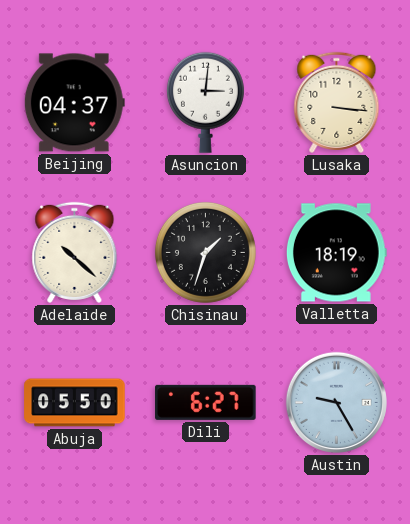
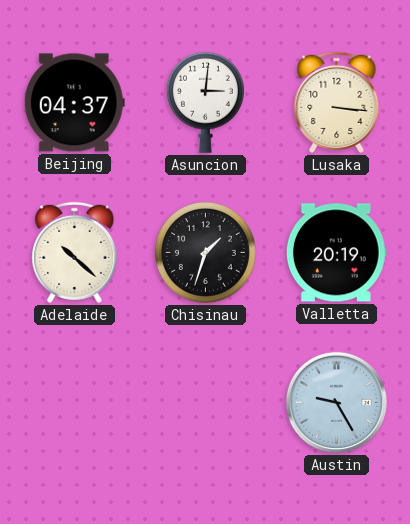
Valletta: 18:19 -> 20:19
Abuja: 05:50 -> none
Dili: 6:27 -> none
